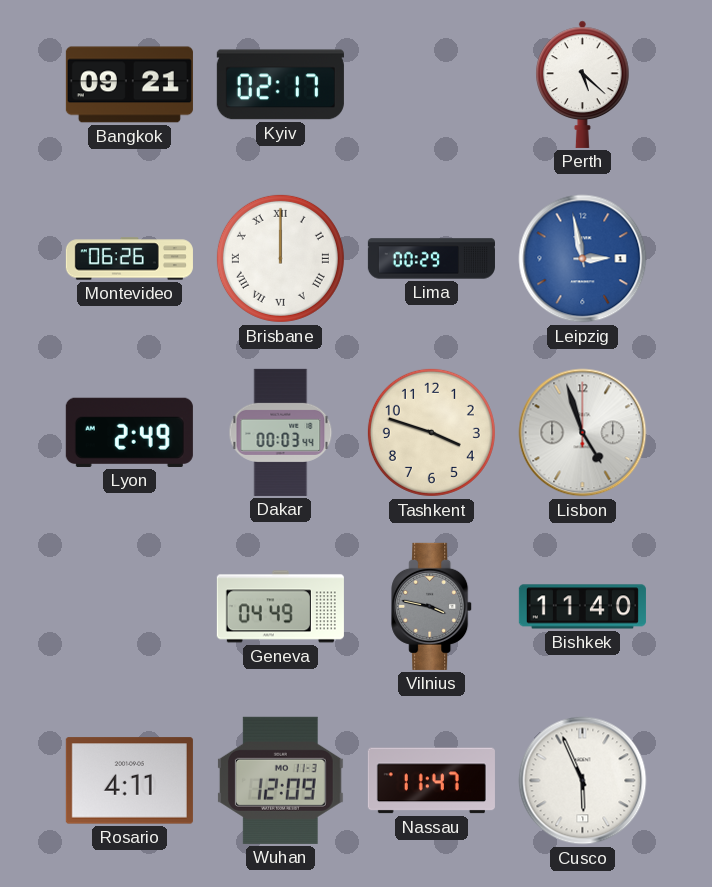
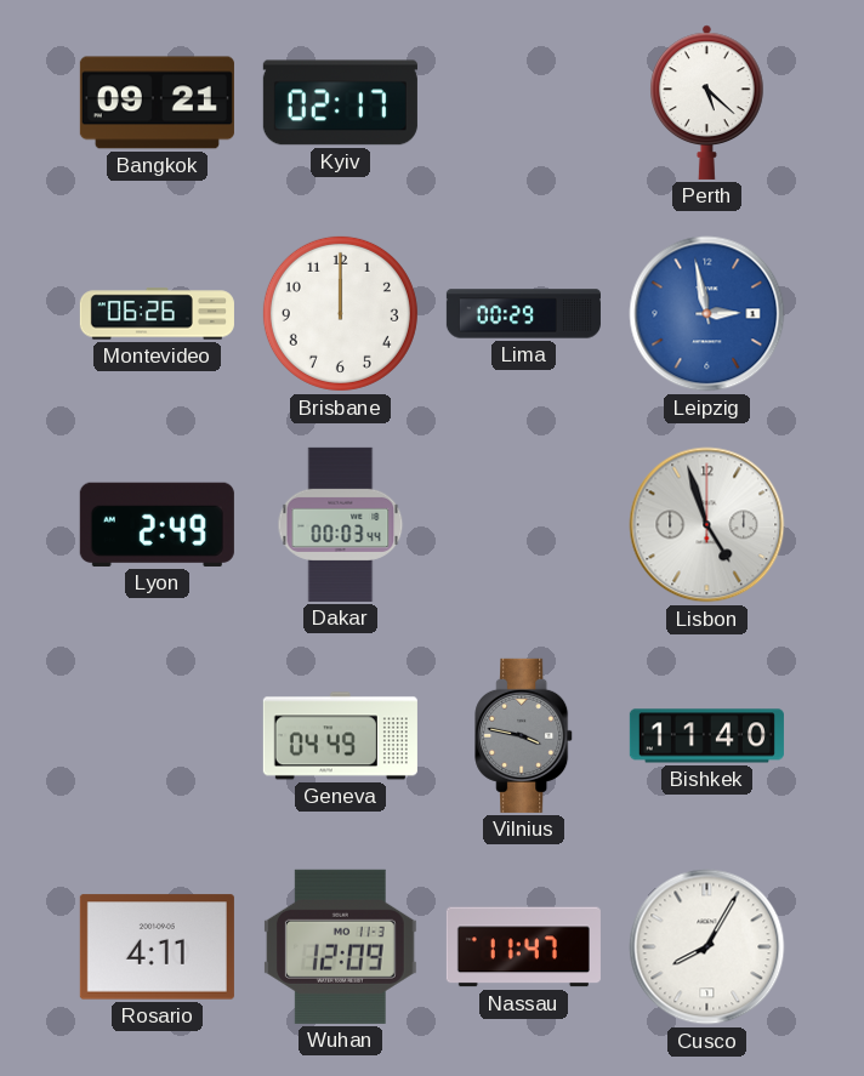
Brisbane numerals: Roman -> Arabic
Tashkent: 3:48 -> none
Cusco: 5:56 -> 8:05
